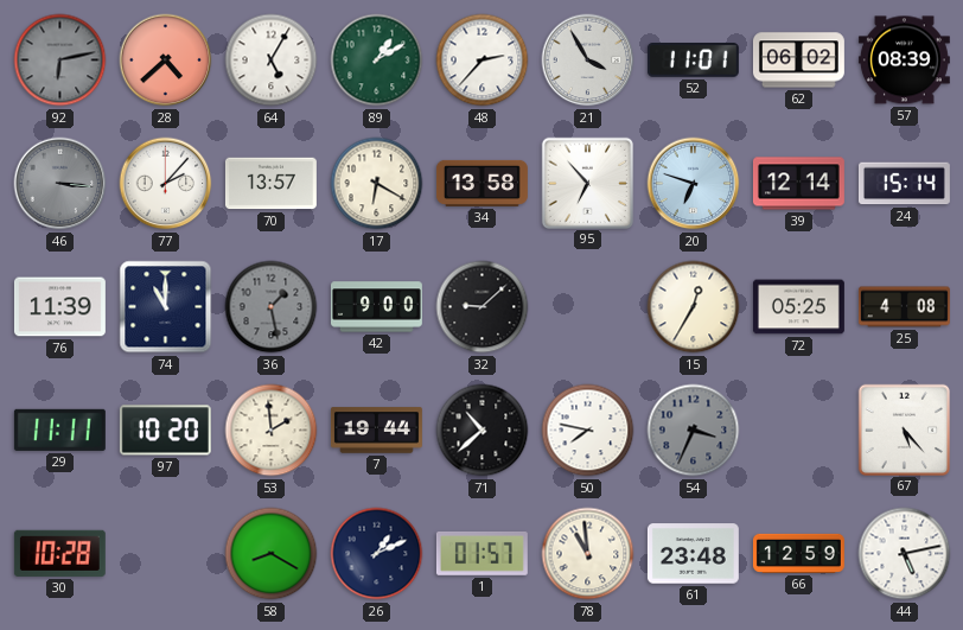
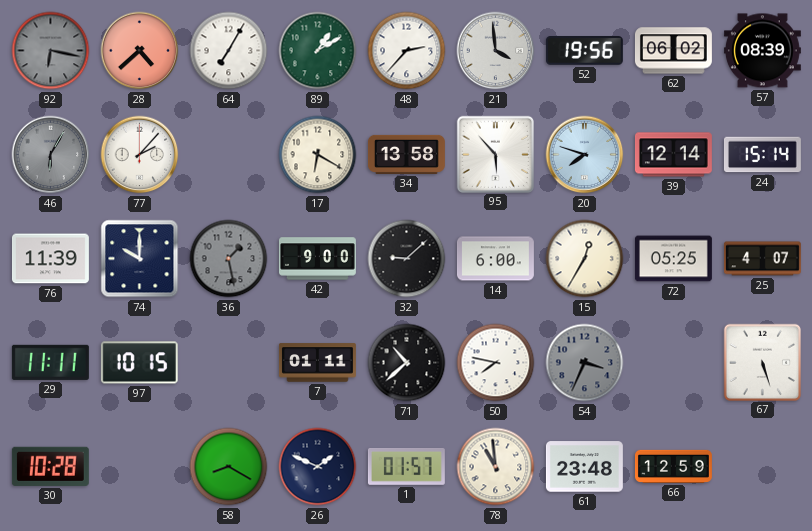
92: 6:13 -> 6:17
64: 5:05 -> 7:05
21: 3:55 -> 3:59
52: 11:01 -> 19:56
46: 3:16 -> 6:05
70: 13:57 -> none
95: 6:53 -> 5:53
20: 6:48 -> 7:48
74: 11:00 -> 10:00
14: none -> 6:00
25: 4:08 -> 4:07
97: 10:20 -> 10:15
53: 1:59 -> none
7: 19:44 -> 01:11
67: 5:23 -> 5:27
26: 1:11 -> 1:49
44: 5:13 -> none
